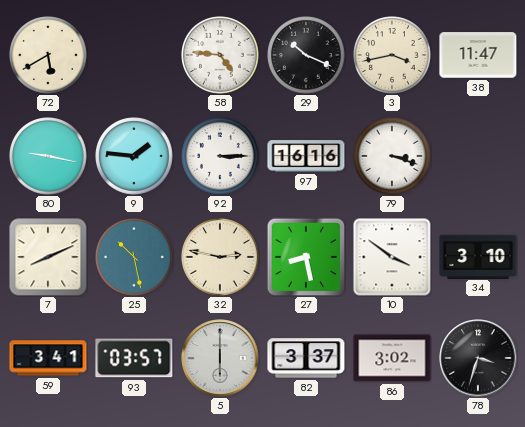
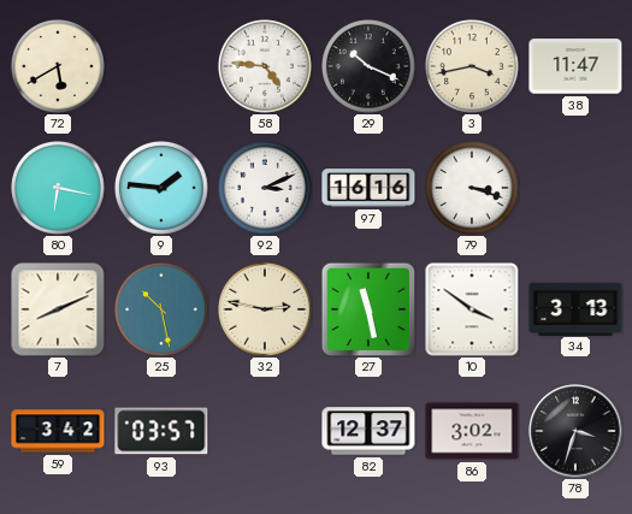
80: 9:17 -> 6:17
92: 3:15 -> 3:11
27: 8:28 -> 11:28
34: 3:10 -> 3:13
59: 3:41 -> 3:42
5: 6:00 -> none
82: 3:37 -> 12:37
